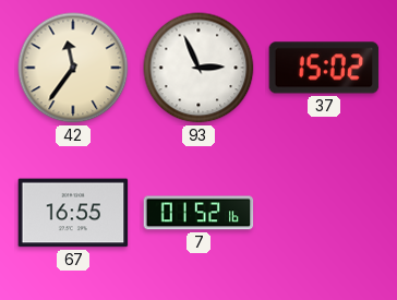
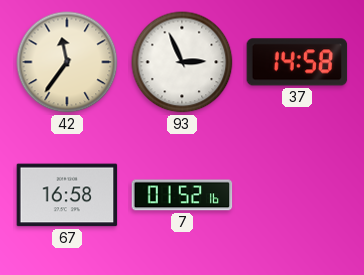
37: 15:02 -> 14:58
67: 16:55 -> 16:58
